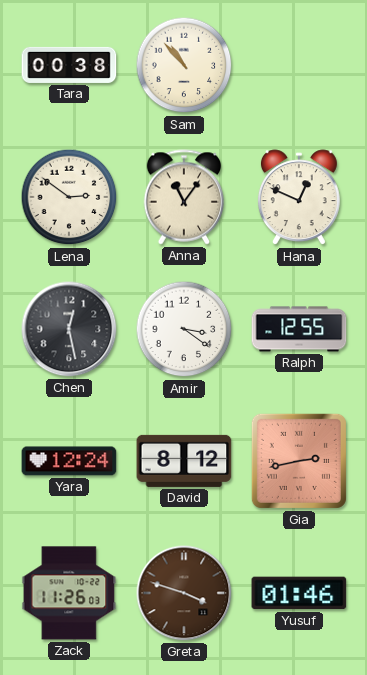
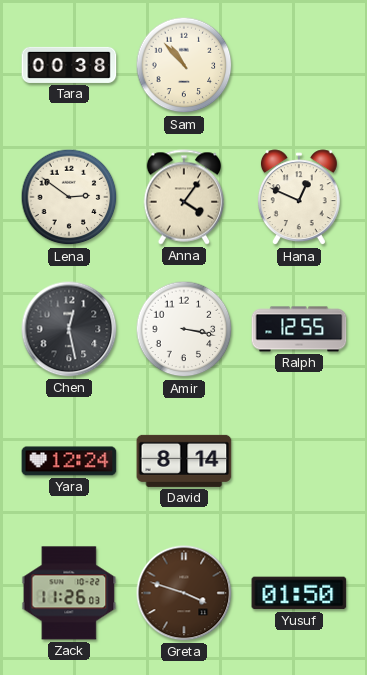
Anna: 11:06 -> 4:06
Amir: 3:21 -> 3:17
David: 8:12 -> 8:14
Gia: 2:43 -> none
Yusuf: 01:46 -> 01:50
